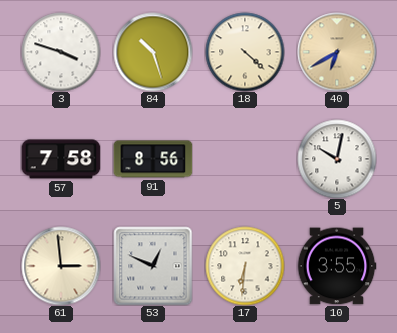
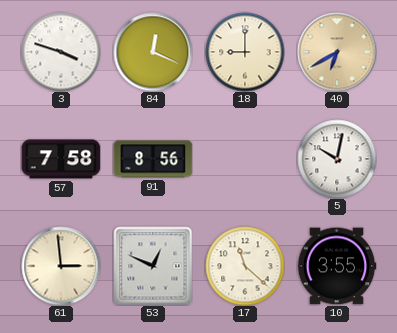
84: 10:27 -> 12:19
18: 4:22 -> 9:00
17: 6:31 -> 11:22
